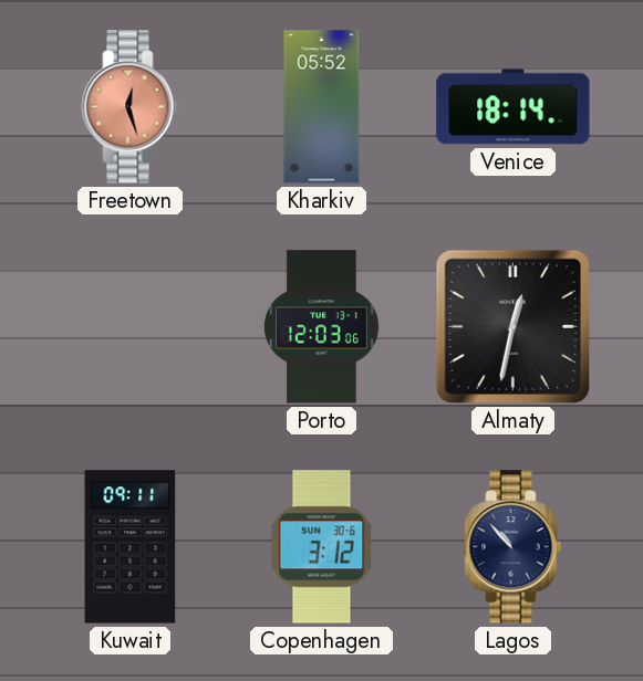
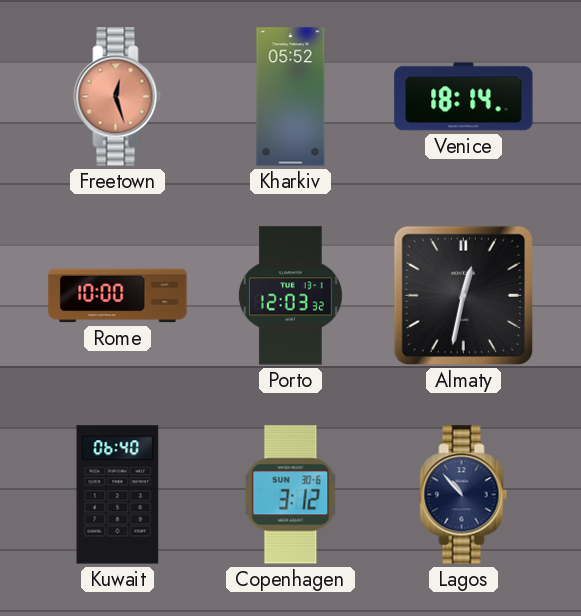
Rome: none -> 10:00
Porto: 12:03:06 -> 12:03:32
Kuwait: 09:11 -> 06:40
